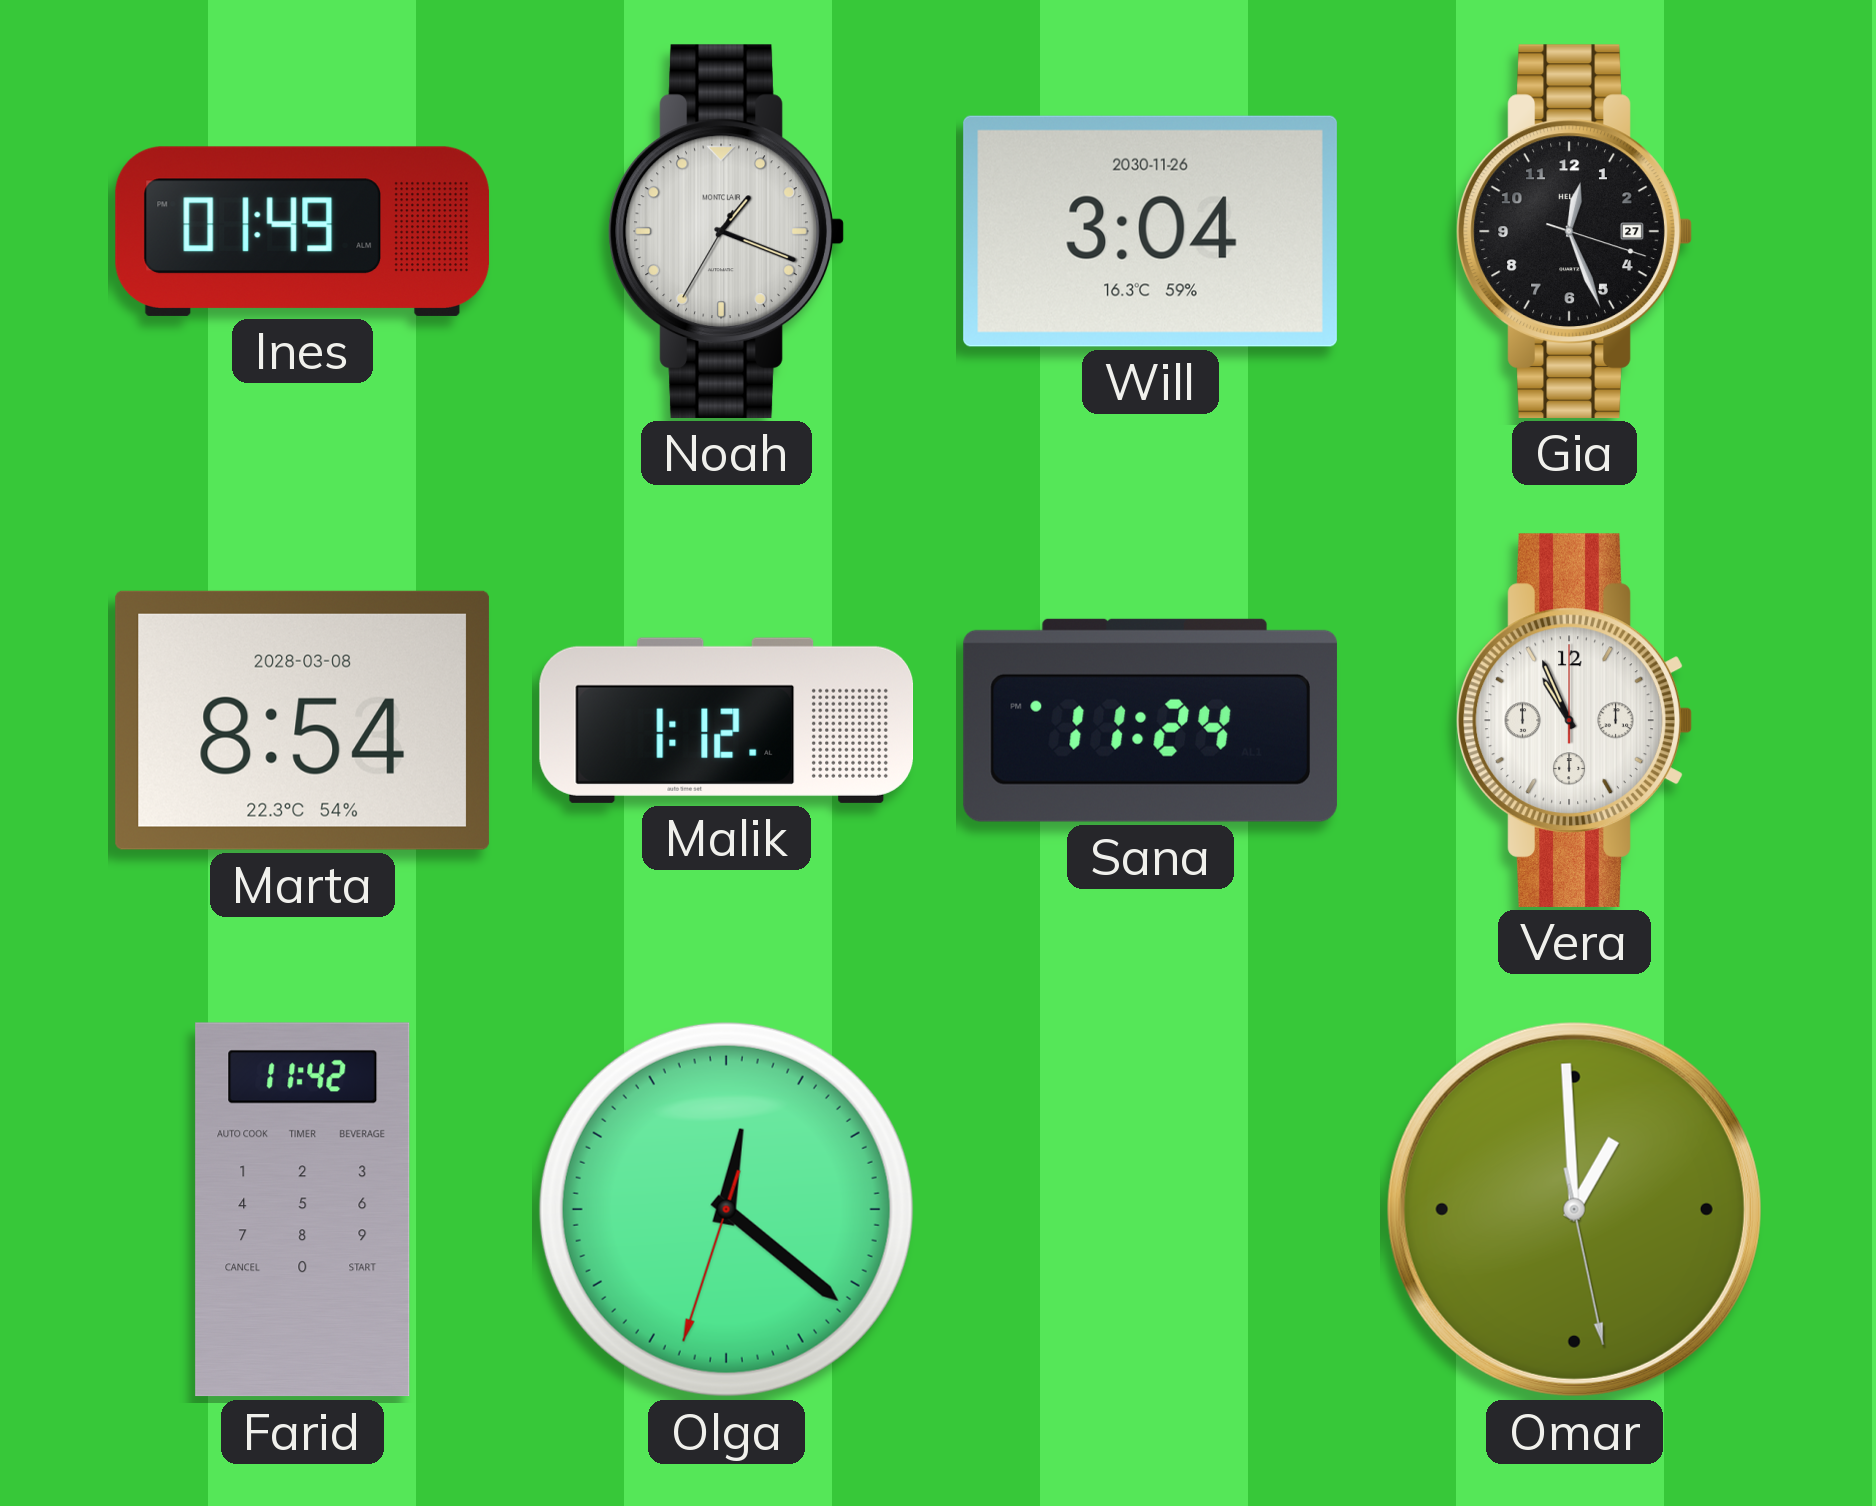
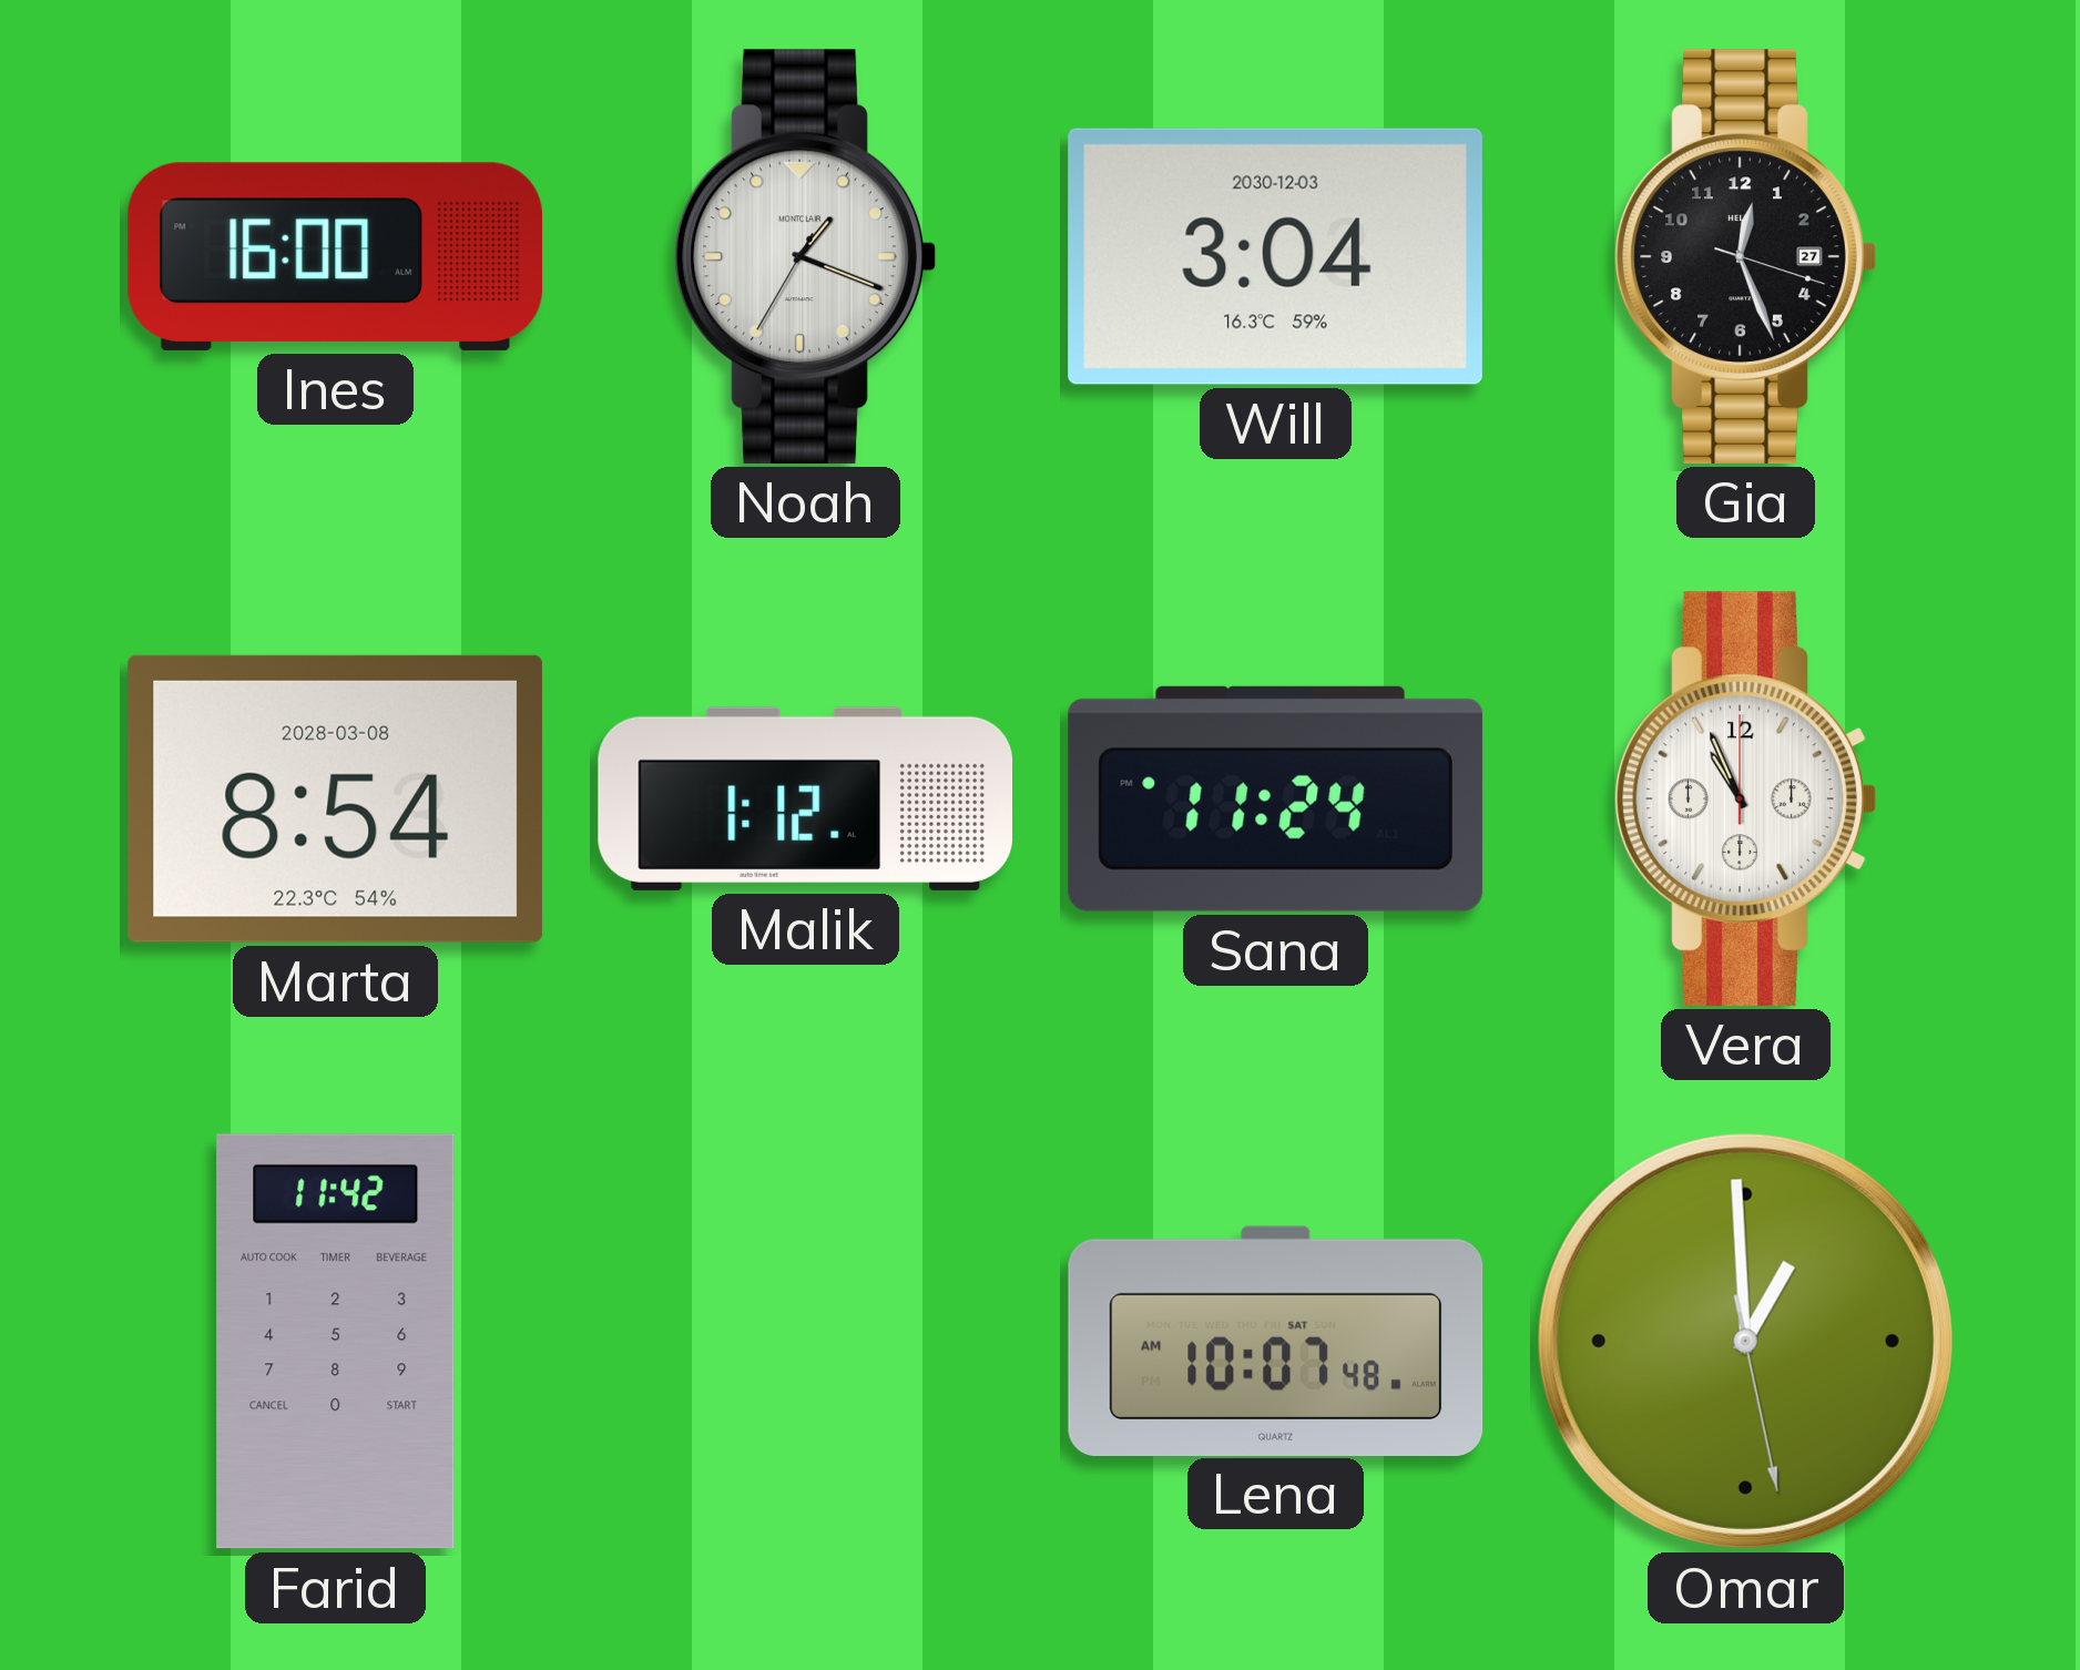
Ines: 01:49 -> 16:00
Will date: 2030-11-26 -> 2030-12-03
Olga: 12:21 -> none
Lena: none -> 10:07
